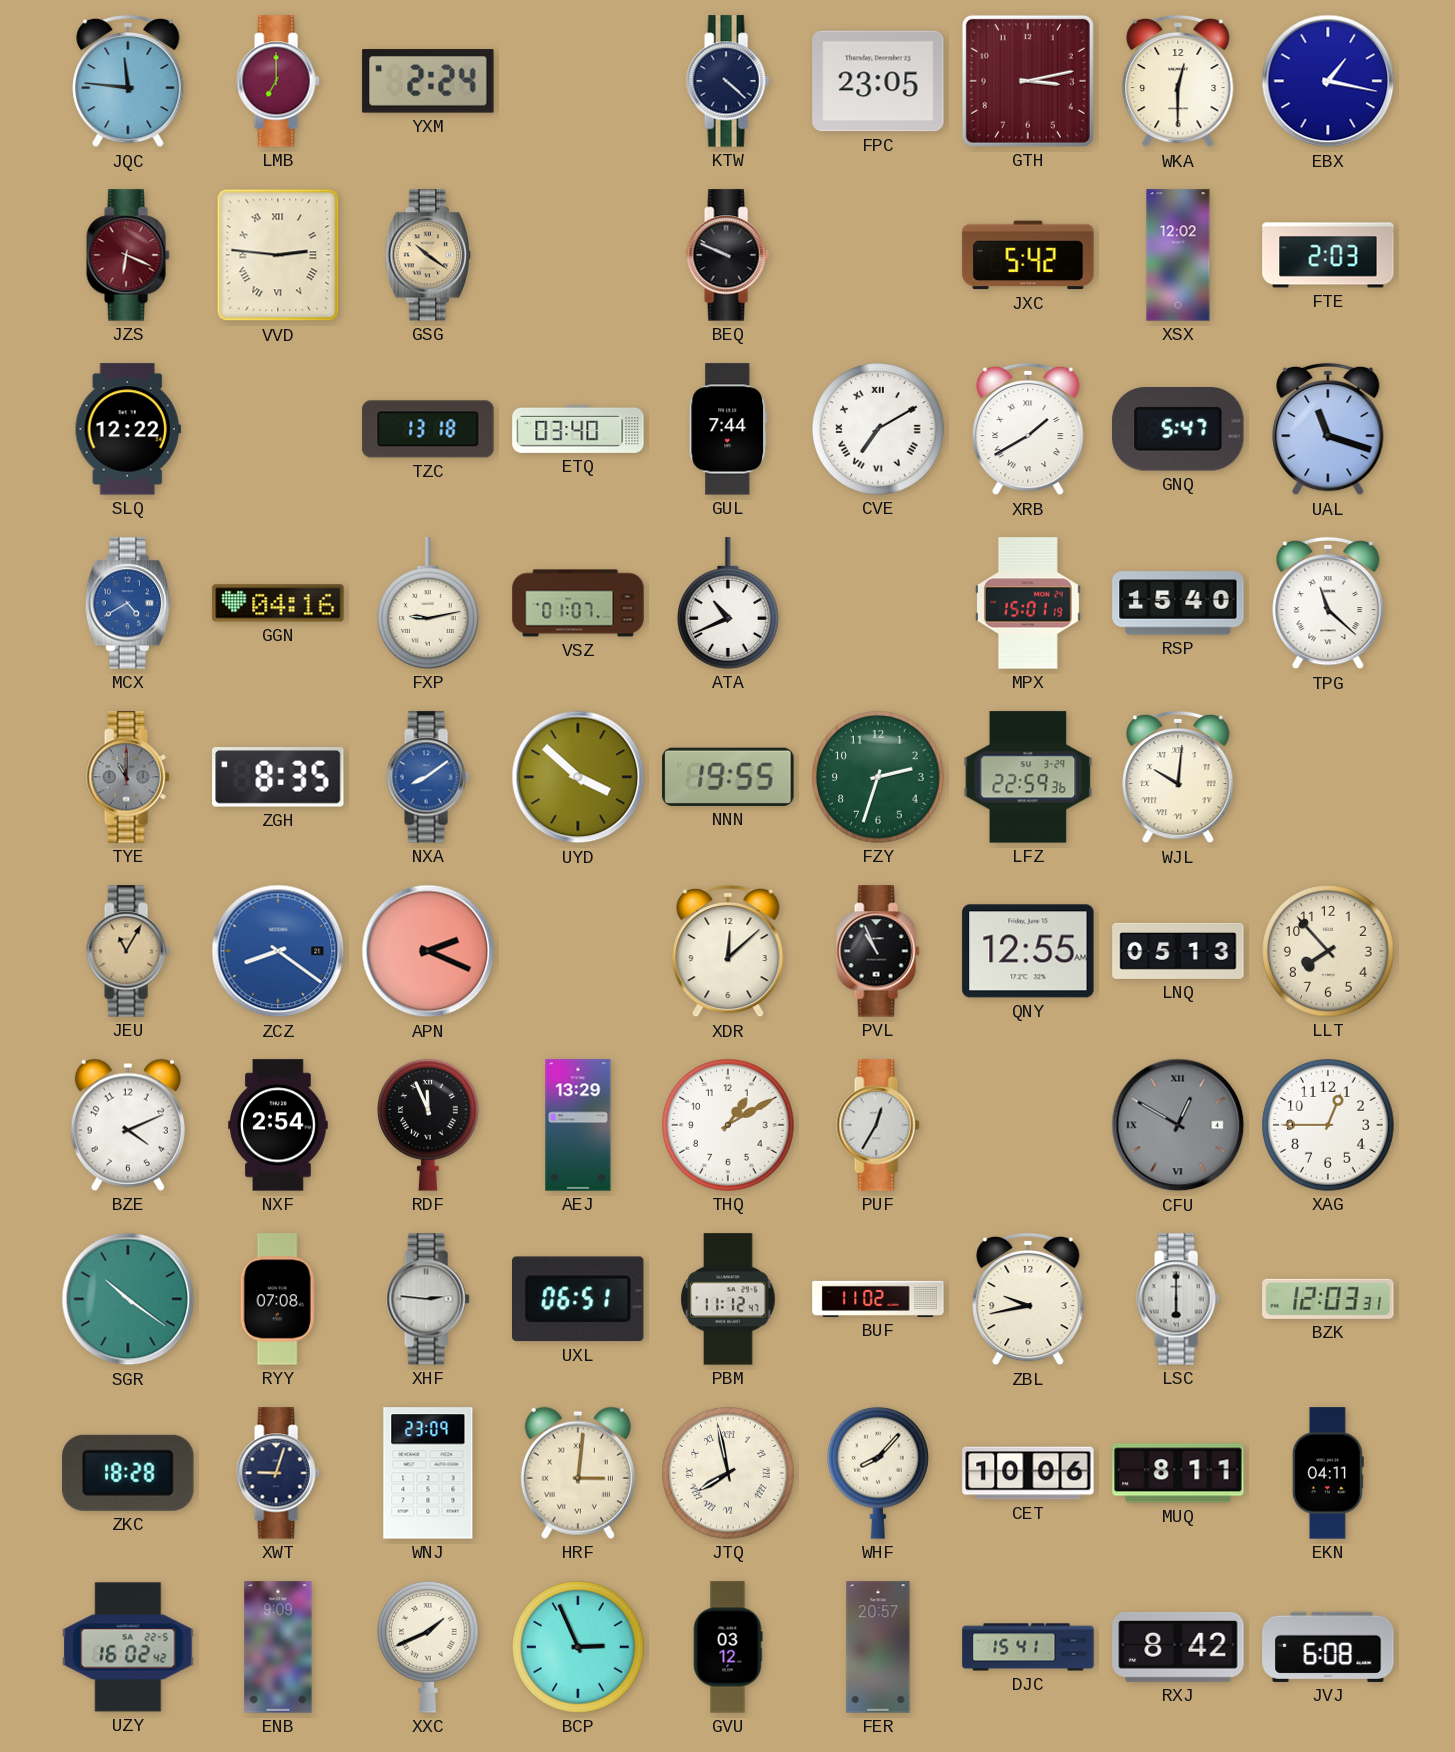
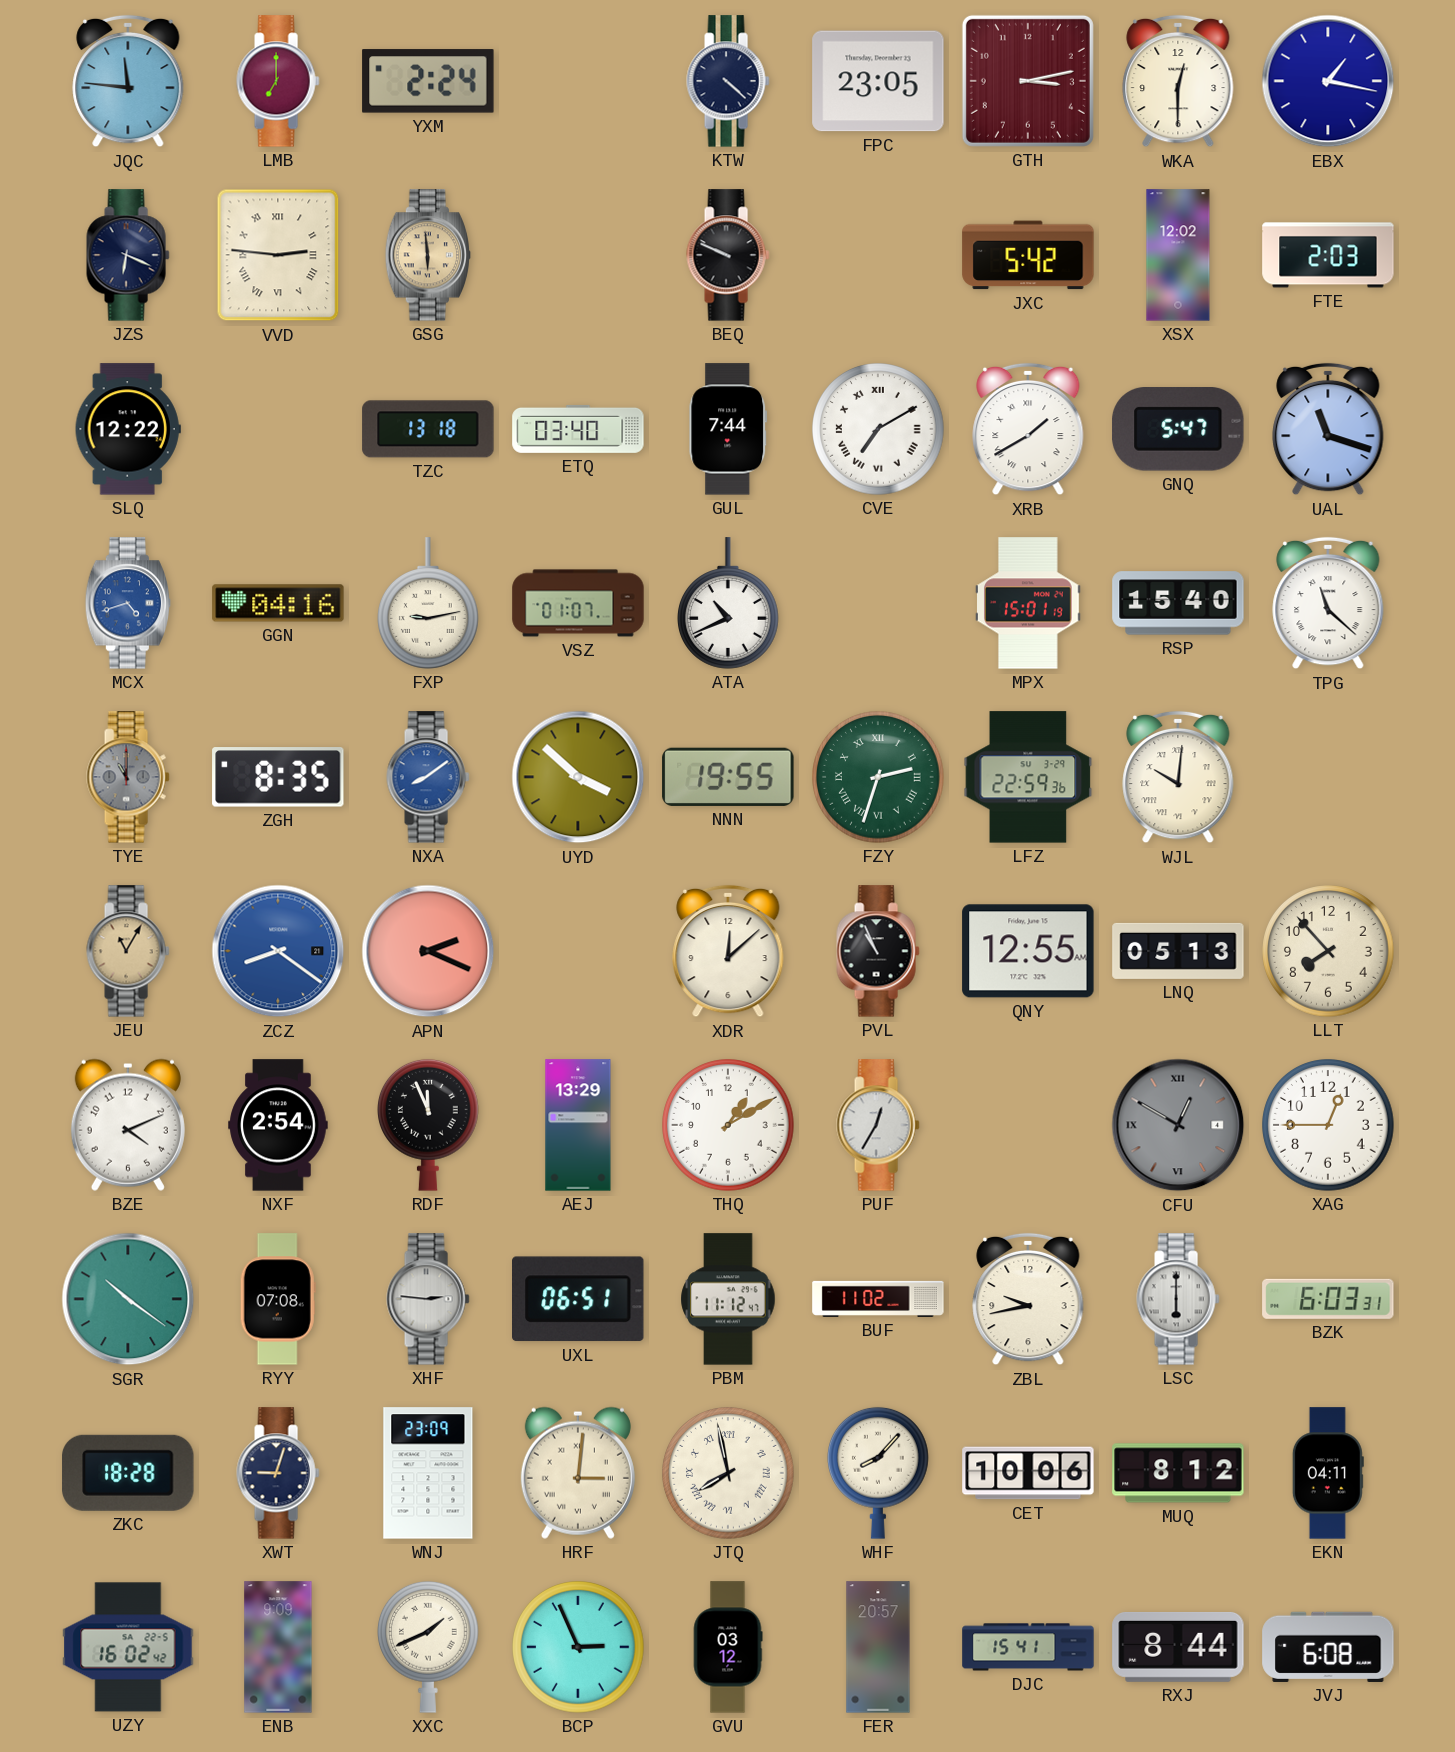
JZS dial: burgundy -> navy
GSG: 10:21 -> 5:59
MCX: 4:40 -> 4:42
FZY numerals: Arabic -> Roman
BZK: 12:03 -> 6:03
MUQ: 8:11 -> 8:12
RXJ: 8:42 -> 8:44
